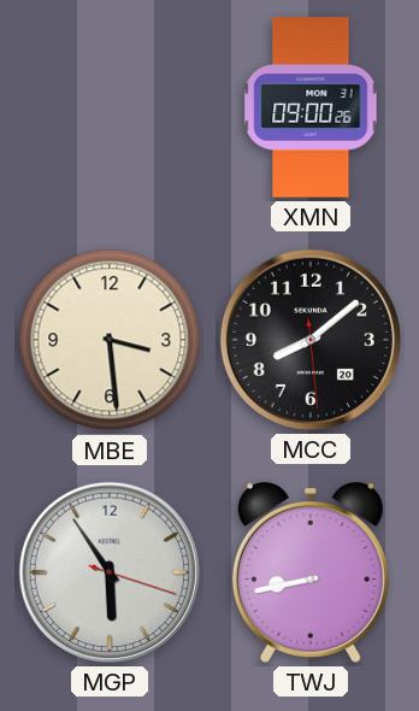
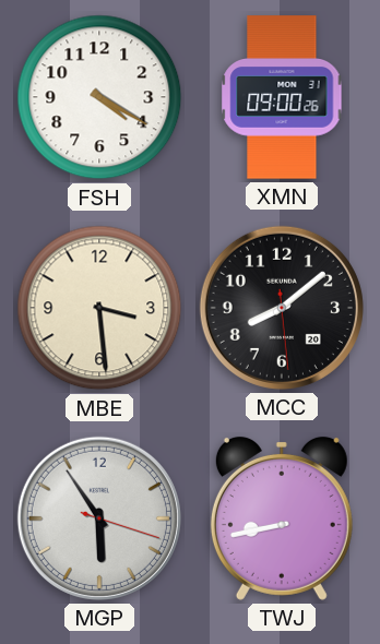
FSH: none -> 4:20
